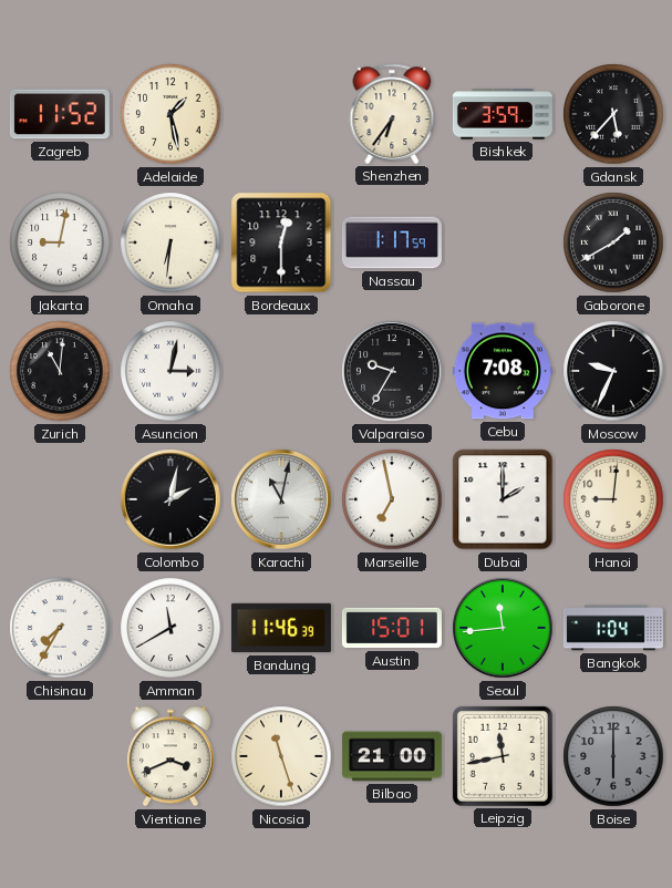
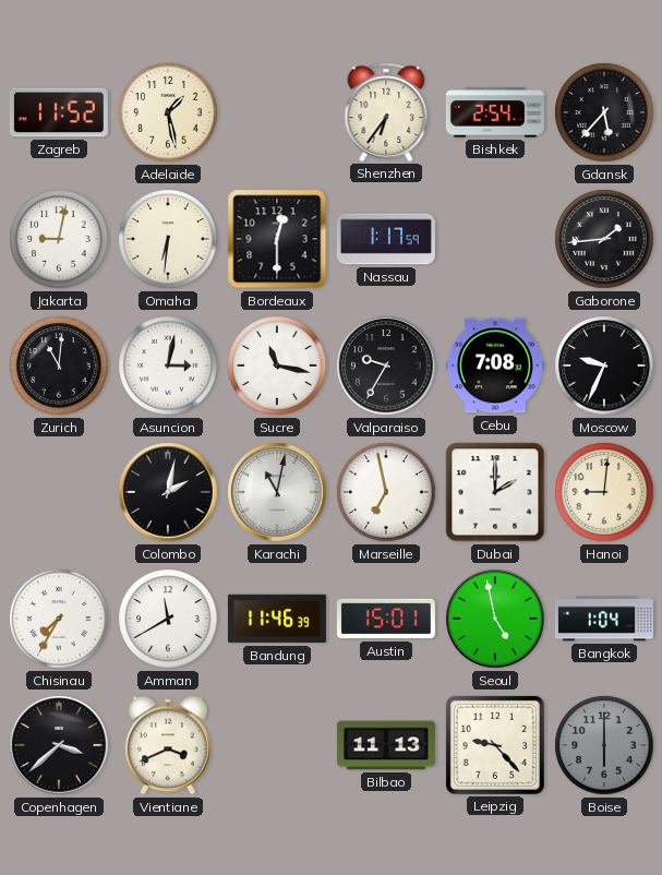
Bishkek: 3:59 -> 2:54
Gaborone: 1:40 -> 1:44
Sucre: none -> 11:17
Seoul: 11:44 -> 4:58
Copenhagen: none -> 3:38
Nicosia: 11:27 -> none
Bilbao: 21:00 -> 11:13
Leipzig: 11:43 -> 9:23
